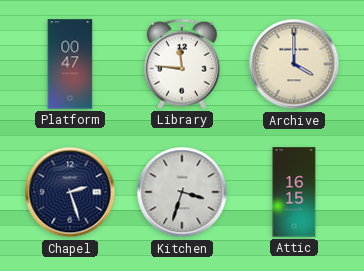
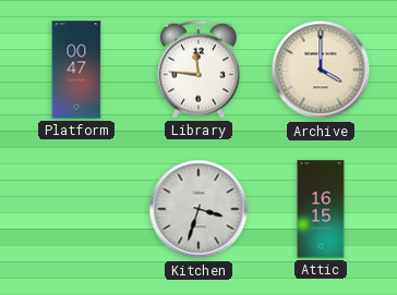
Chapel: 2:27 -> none
